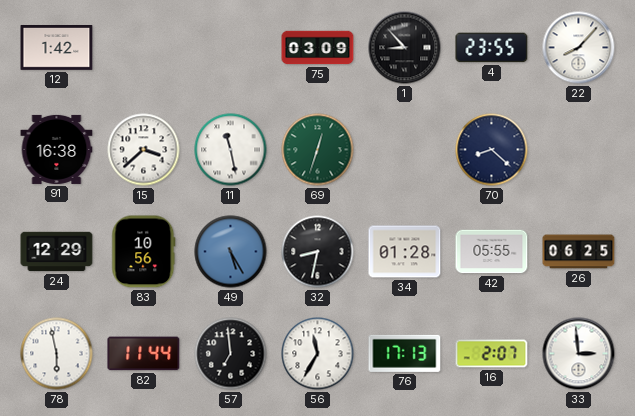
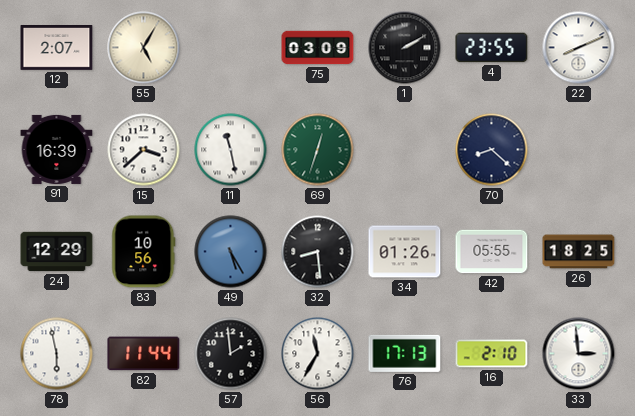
12: 1:42 -> 2:07
55: none -> 5:05
1: 8:53 -> 2:10
22: 8:07 -> 8:11
91: 16:38 -> 16:39
32: 8:32 -> 8:29
34: 01:28 -> 01:26
26: 06:25 -> 18:25
57: 6:59 -> 1:59
16: 2:07 -> 2:10
